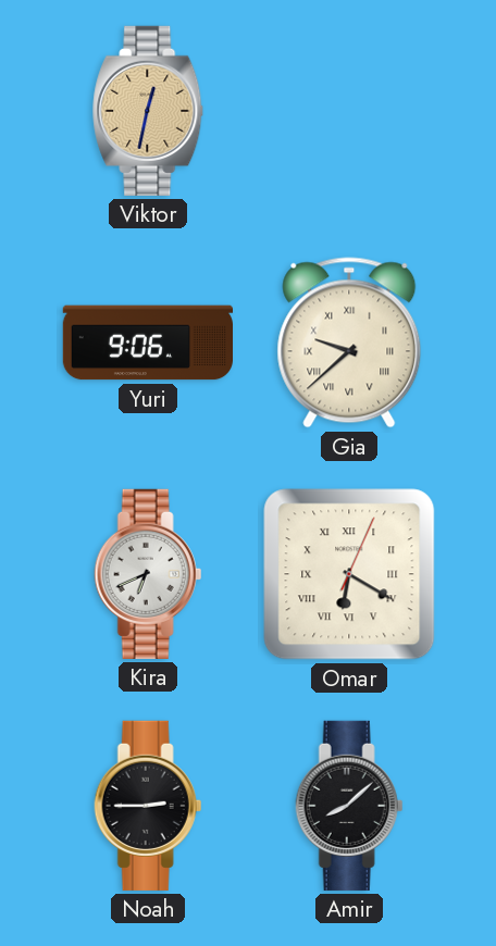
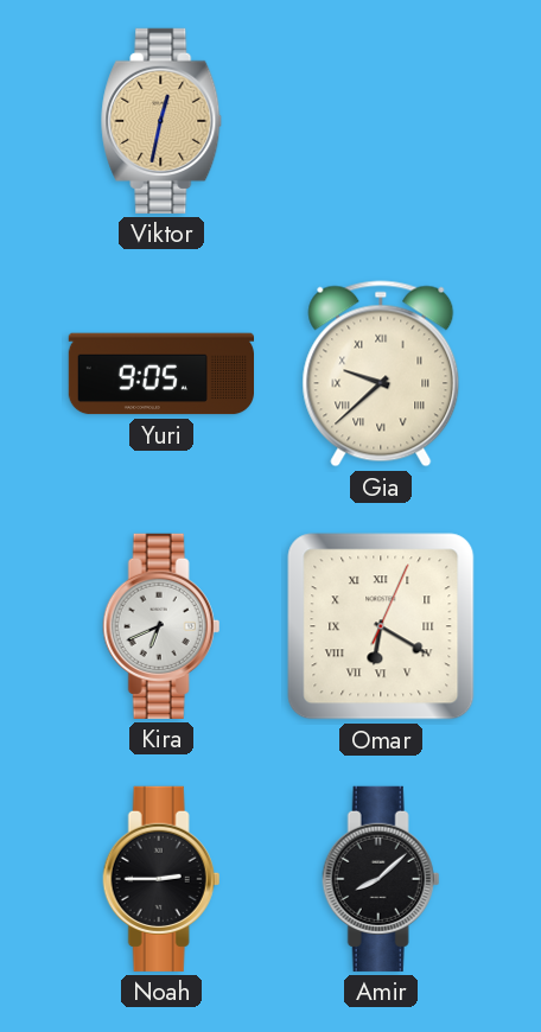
Yuri: 9:06 -> 9:05
